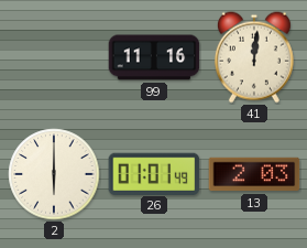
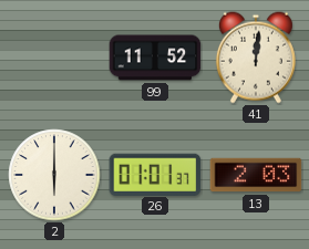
99: 11:16 -> 11:52
26: 01:01:49 -> 01:01:37
